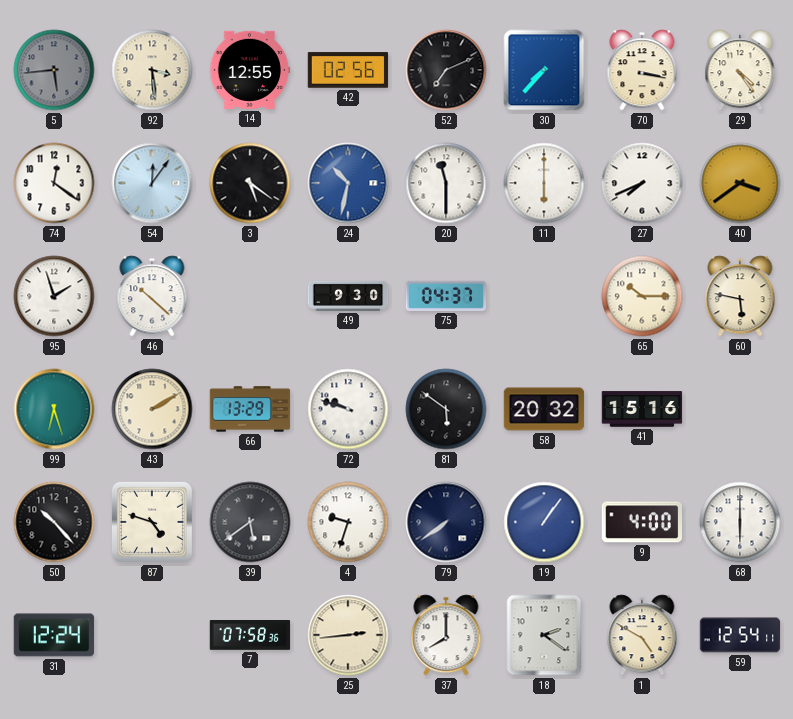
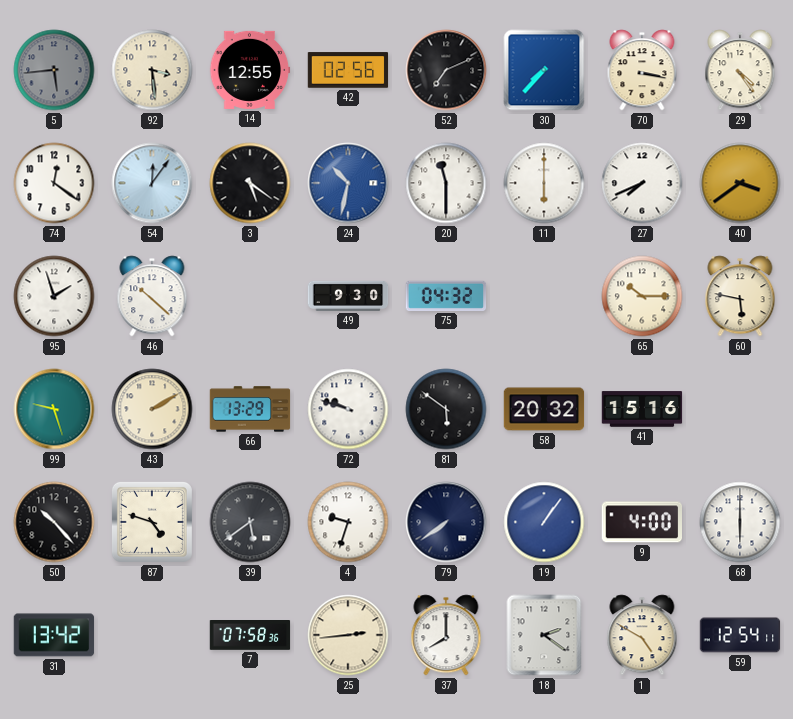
75: 04:37 -> 04:32
99: 6:27 -> 9:27
31: 12:24 -> 13:42
